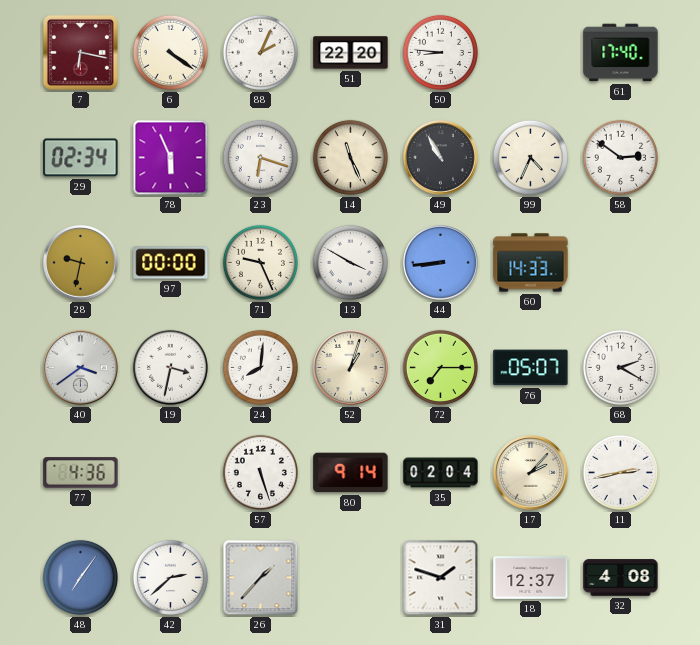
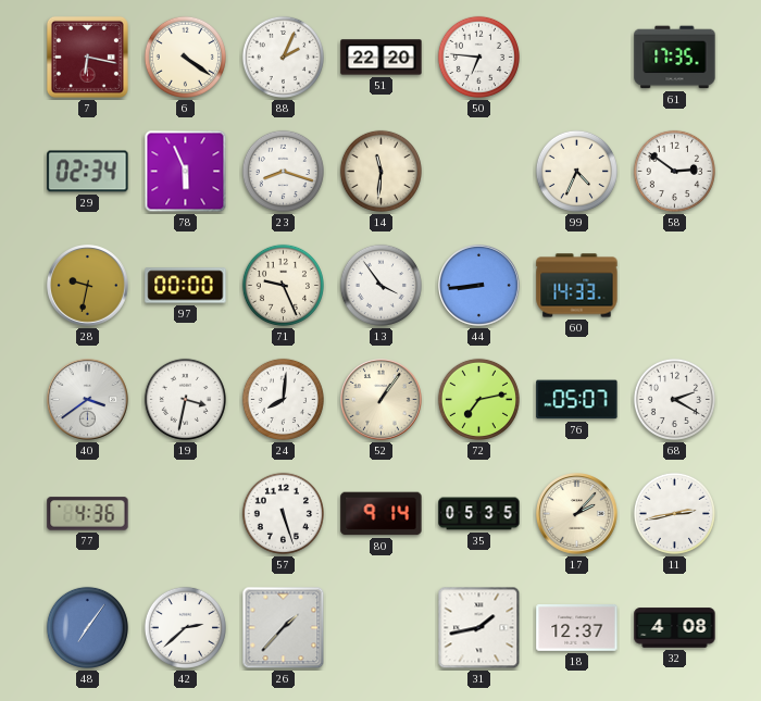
50: 8:46 -> 6:46
61: 17:40 -> 17:35
23: 6:18 -> 8:18
14: 11:26 -> 11:31
49: 10:55 -> none
13: 3:50 -> 3:54
52: 1:03 -> 1:06
72: 7:15 -> 7:13
35: 02:04 -> 05:35
31: 1:48 -> 1:43
